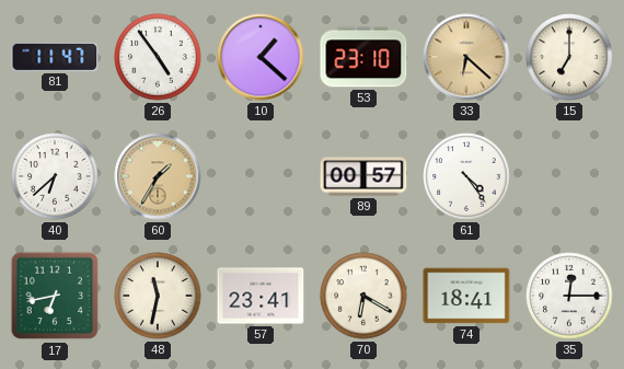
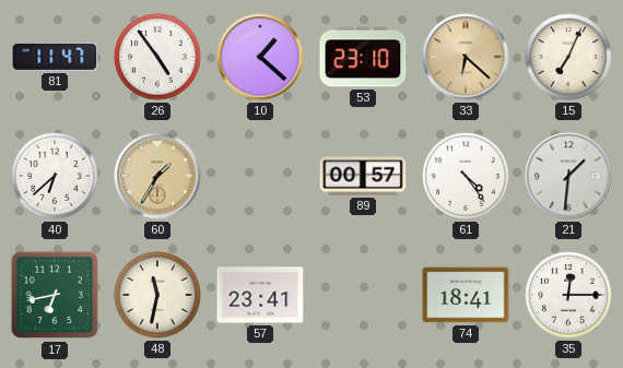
15: 7:00 -> 7:04
21: none -> 1:31
70: 6:20 -> none
